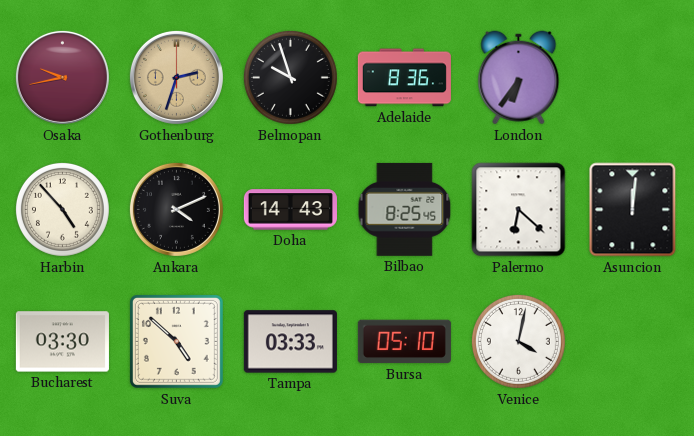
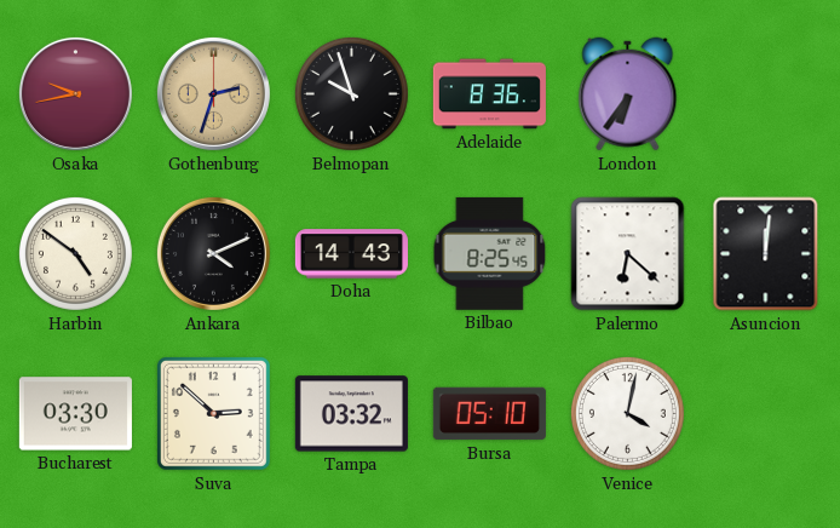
Harbin: 4:53 -> 4:51
Suva: 4:52 -> 2:52
Tampa: 03:33 -> 03:32
